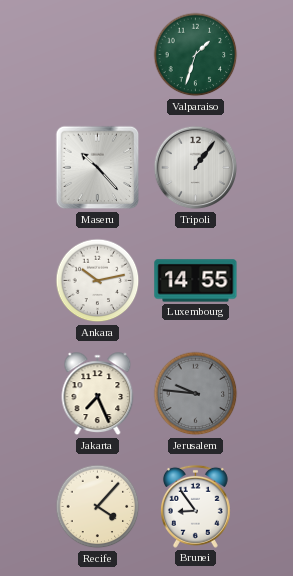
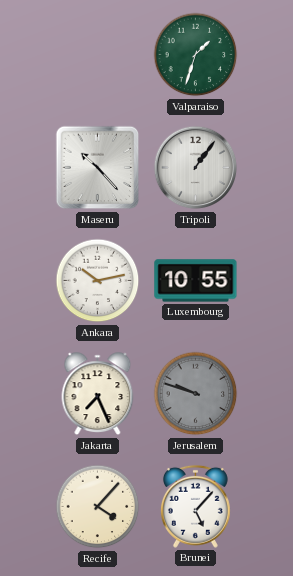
Luxembourg: 14:55 -> 10:55
Jerusalem: 9:46 -> 9:48
Brunei: 8:54 -> 5:07
